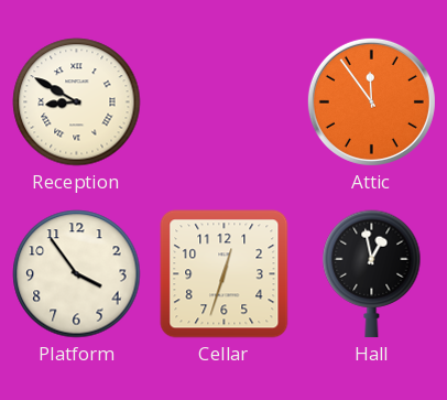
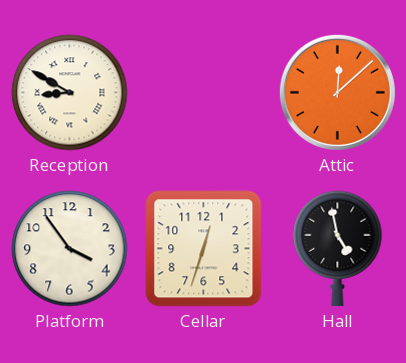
Attic: 11:54 -> 12:08
Hall: 12:58 -> 4:58
